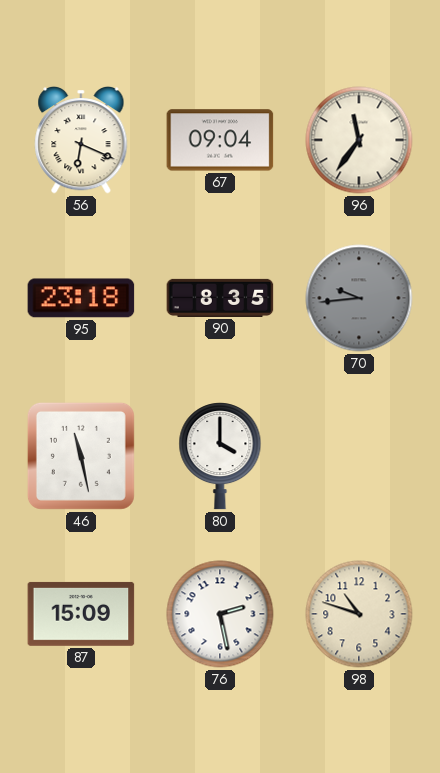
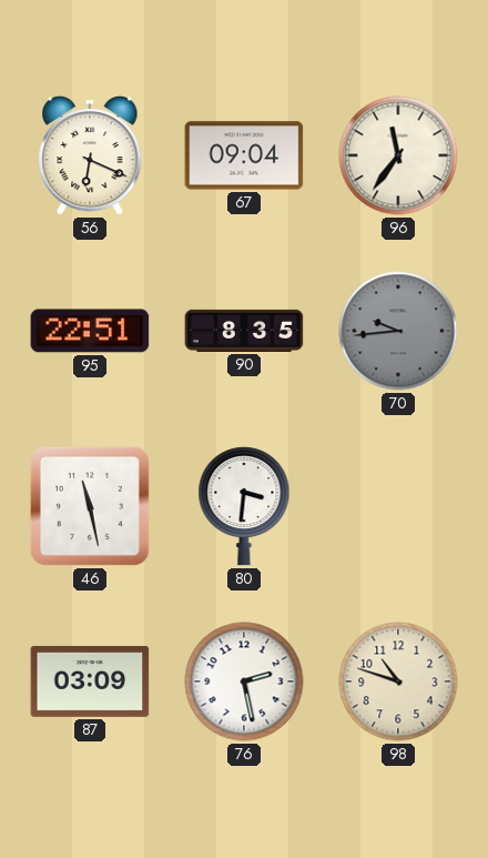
95: 23:18 -> 22:51
80: 4:00 -> 3:31
87: 15:09 -> 03:09
